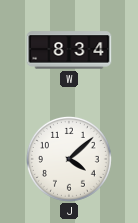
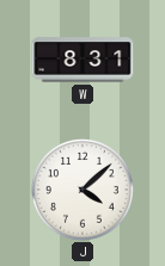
W: 8:34 -> 8:31
